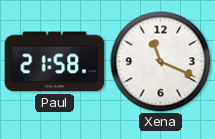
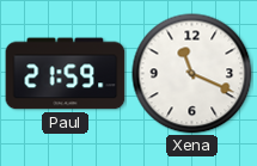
Paul: 21:58 -> 21:59
